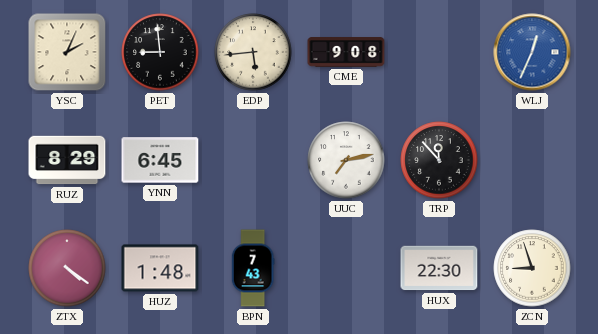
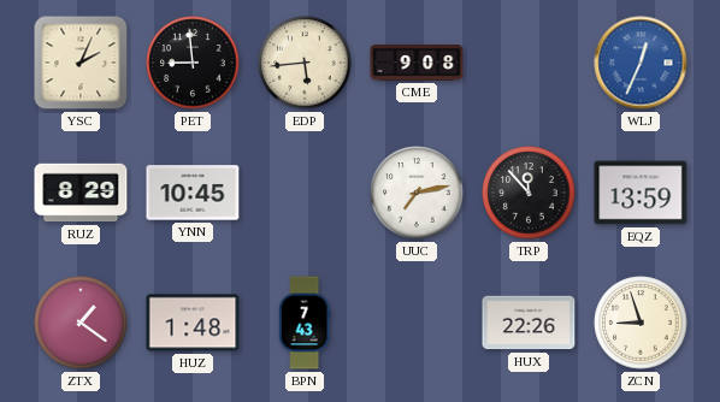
YNN: 6:45 -> 10:45
EQZ: none -> 13:59
ZTX: 4:21 -> 1:21
HUX: 22:30 -> 22:26
